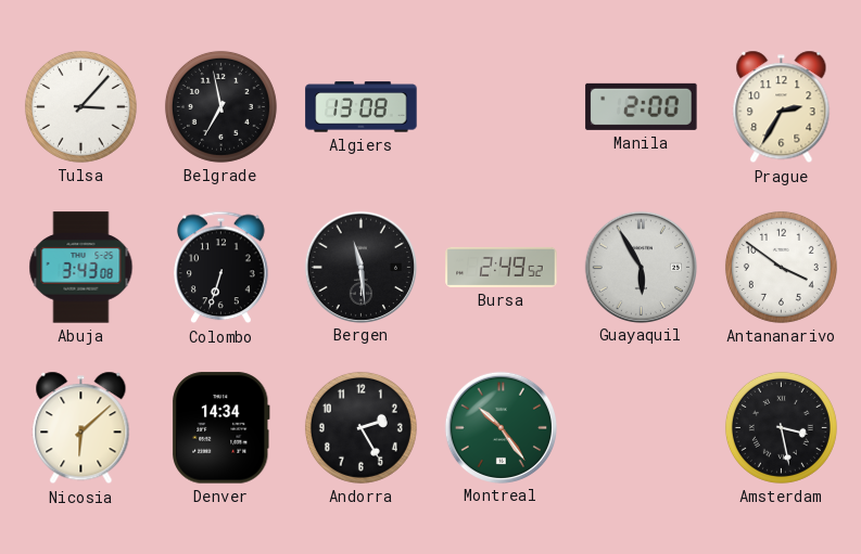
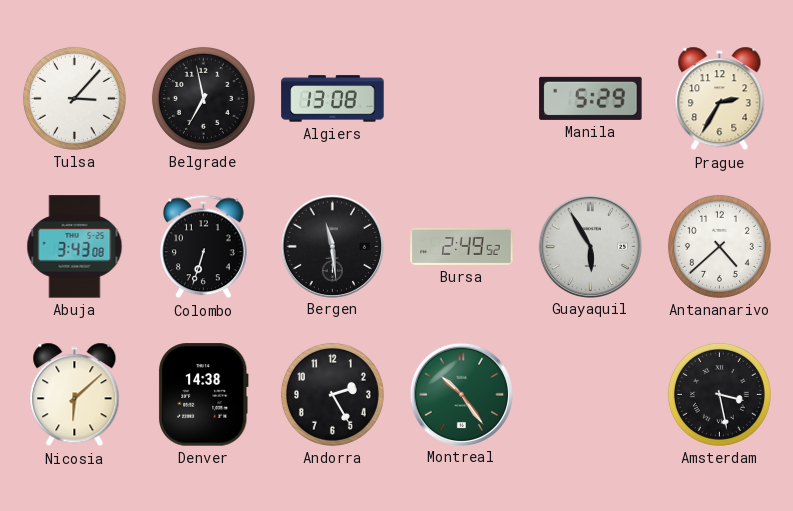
Manila: 2:00 -> 5:29
Antananarivo: 3:51 -> 4:38
Denver: 14:34 -> 14:38
